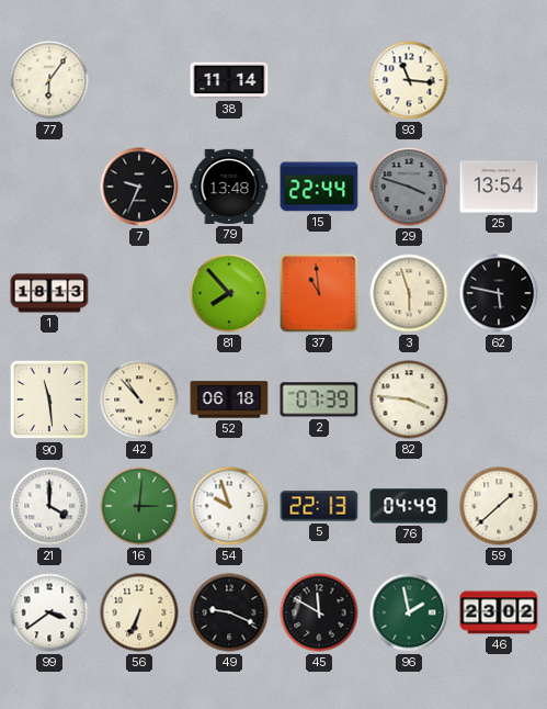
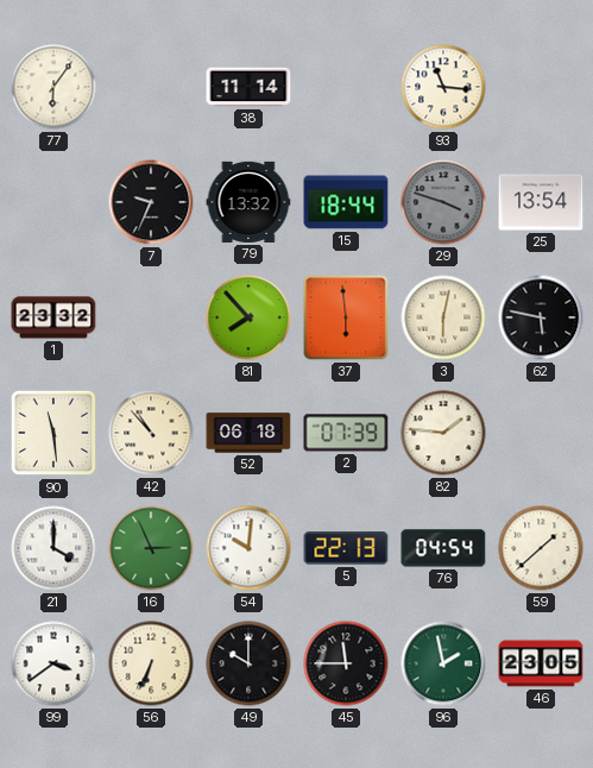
79: 13:48 -> 13:32
15: 22:44 -> 18:44
1: 18:13 -> 23:32
37: 10:59 -> 5:59
3: 5:57 -> 6:02
82: 3:46 -> 1:46
16: 3:01 -> 2:56
54: 9:57 -> 10:01
76: 04:49 -> 04:54
49: 9:19 -> 10:00
45: 11:50 -> 11:45
46: 23:02 -> 23:05
